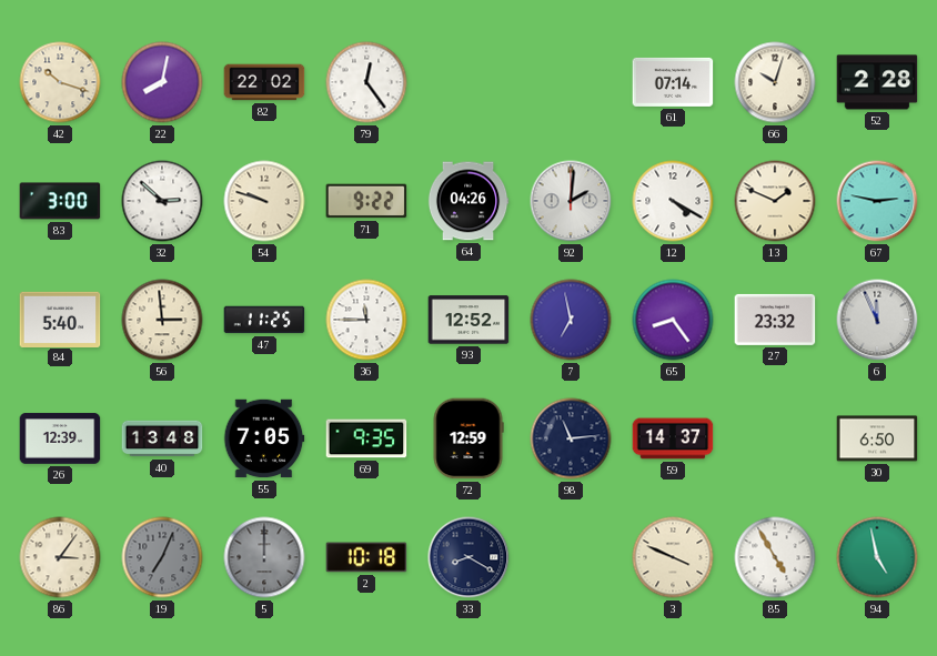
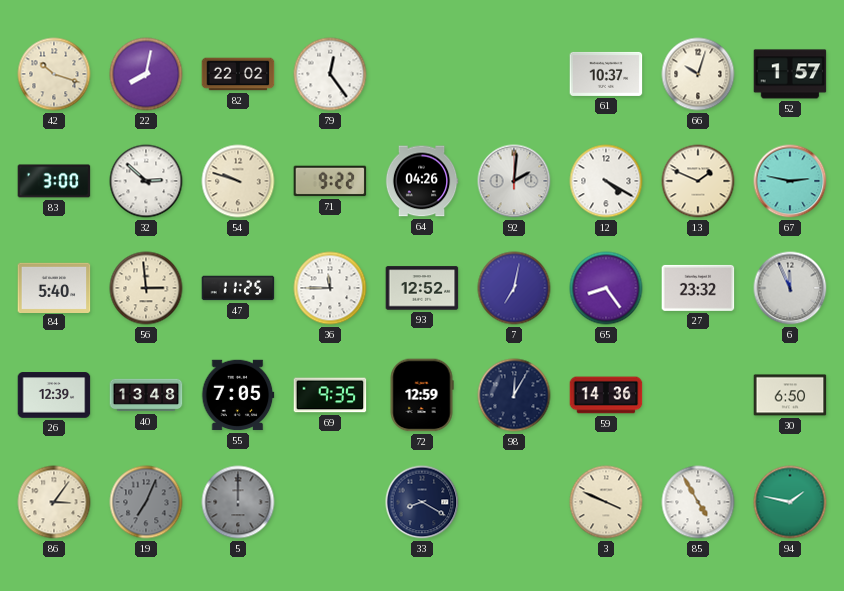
61: 07:14 -> 10:37
52: 2:28 -> 1:57
7: 6:58 -> 7:02
98: 11:14 -> 12:05
59: 14:37 -> 14:36
2: 10:18 -> none
94: 4:58 -> 1:47
